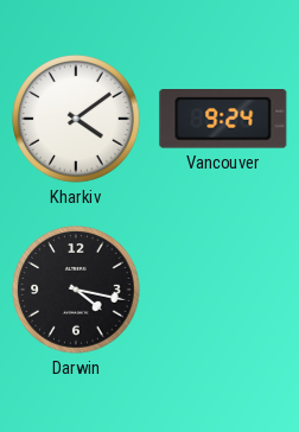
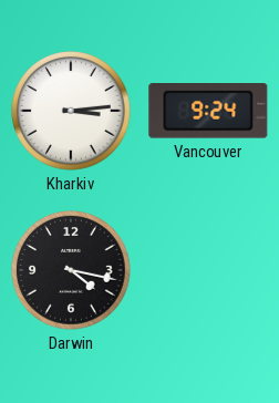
Kharkiv: 4:09 -> 3:14
